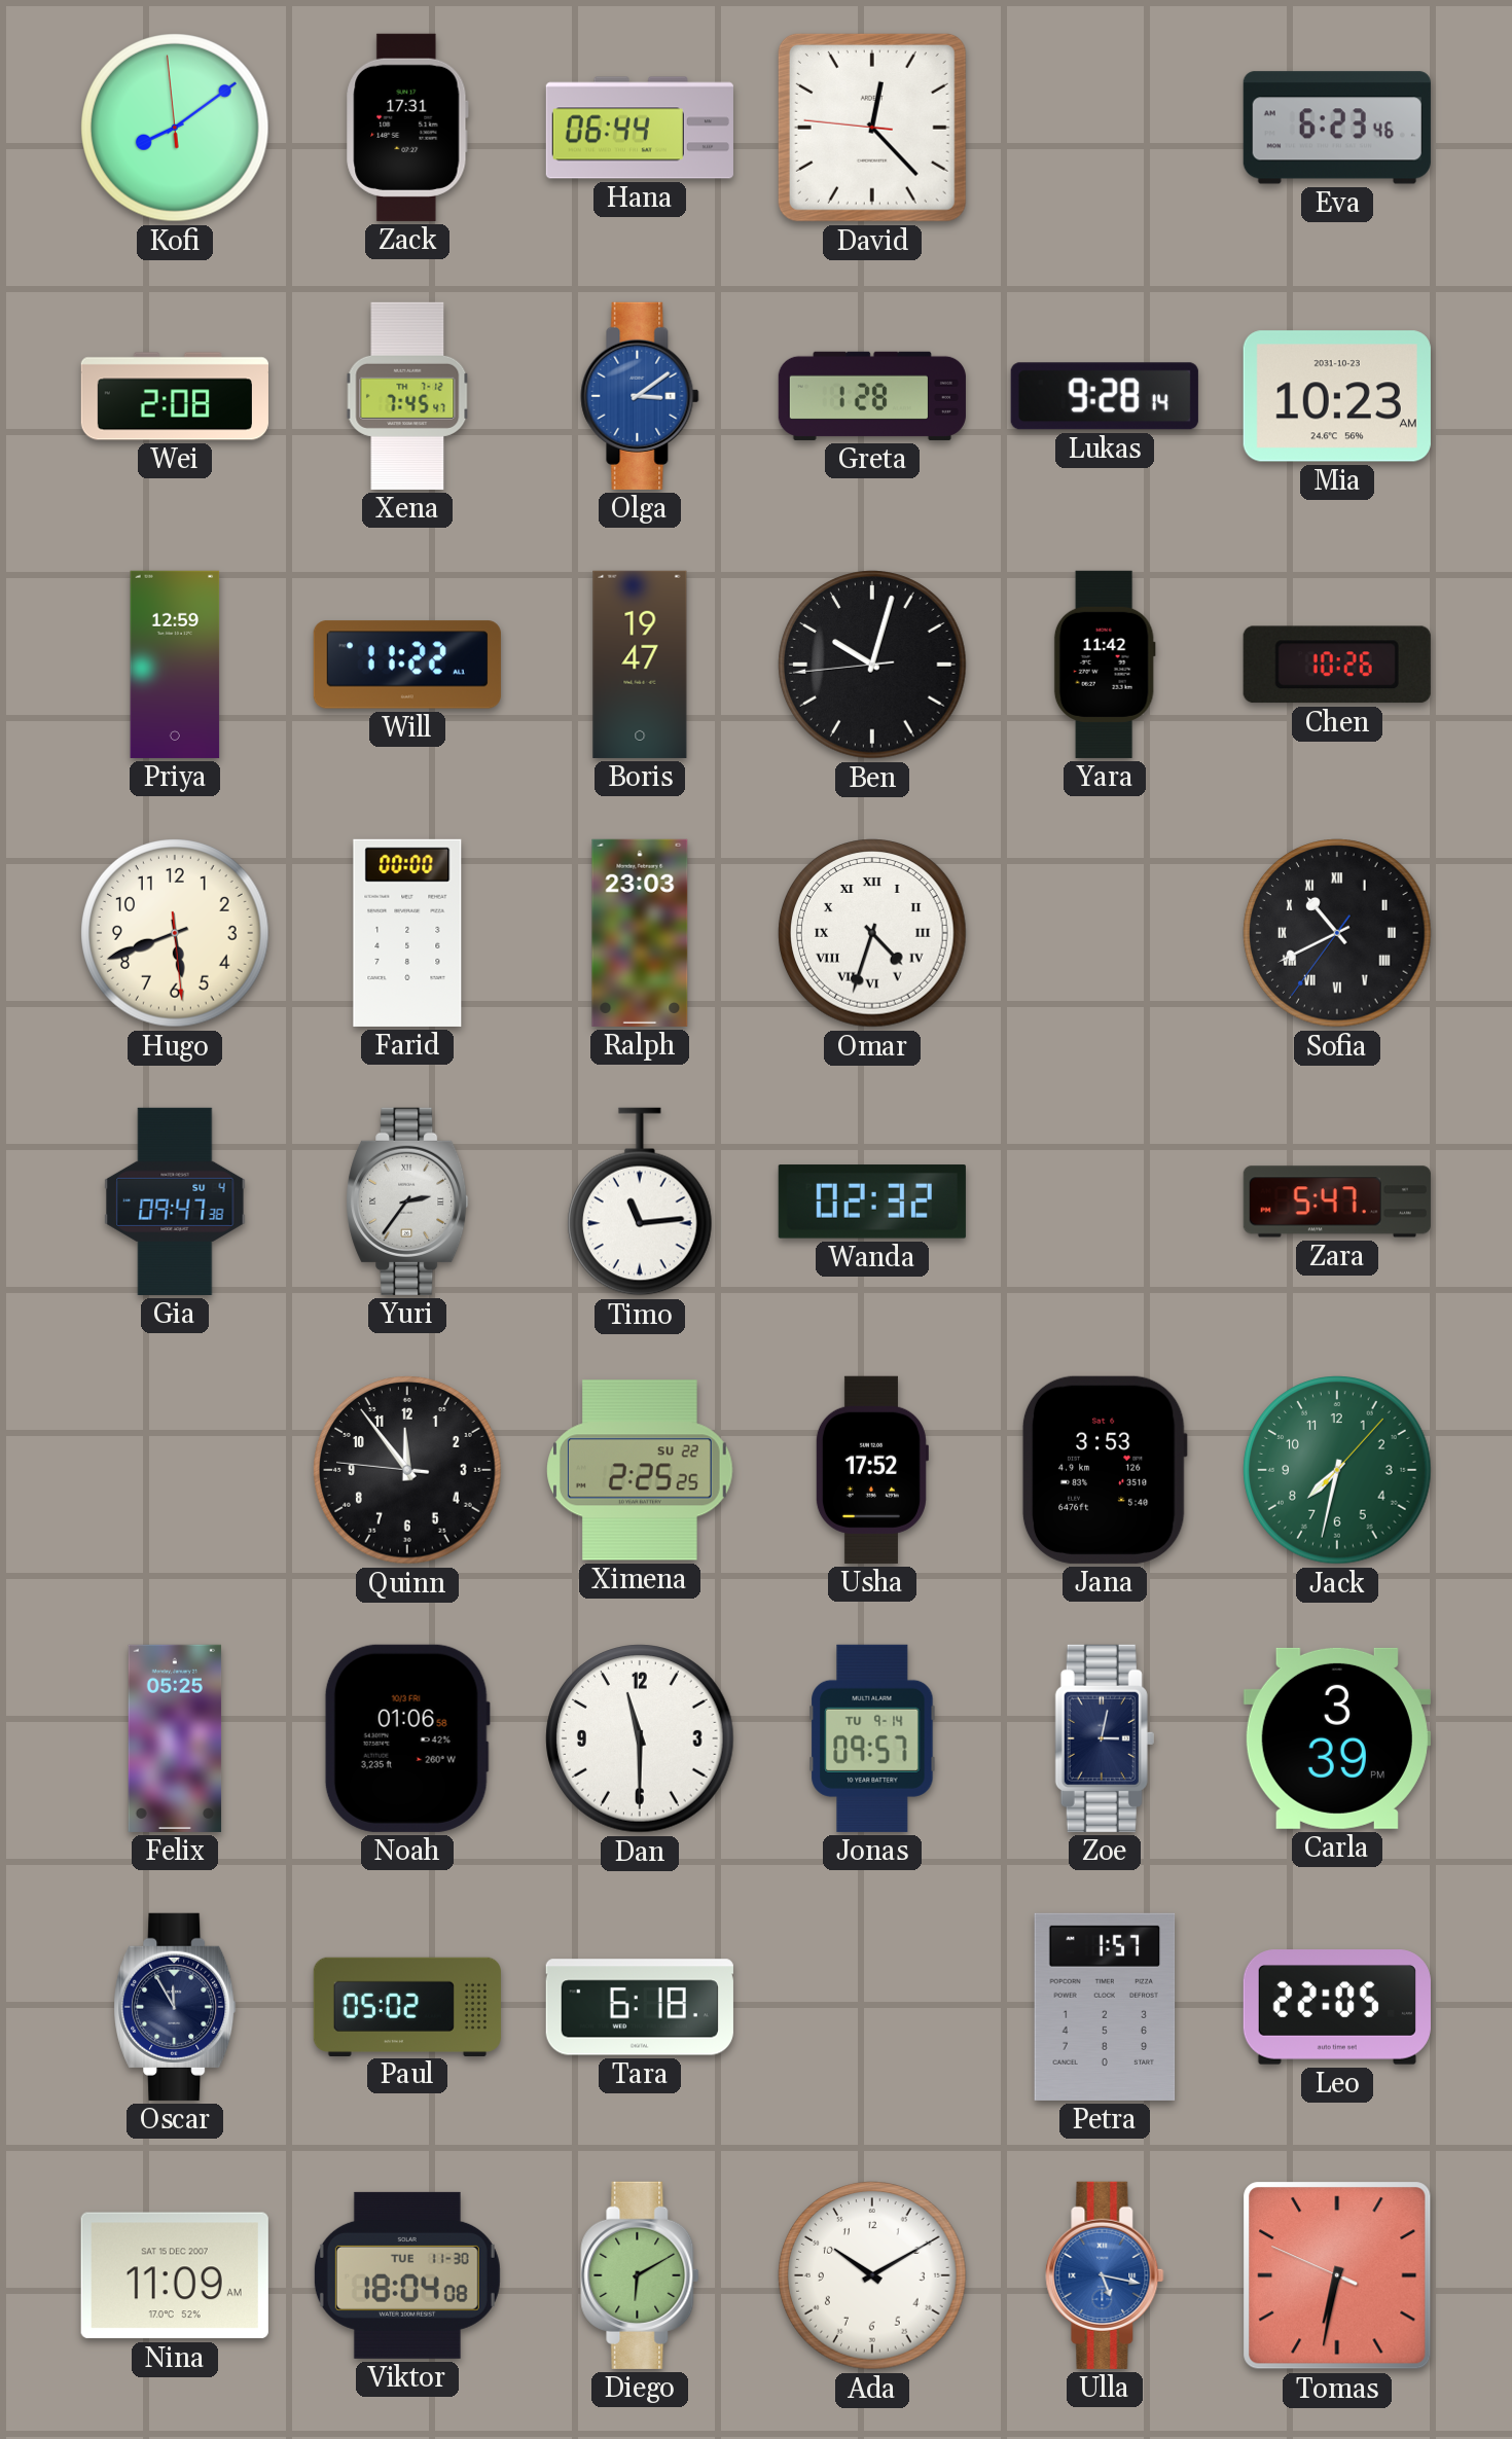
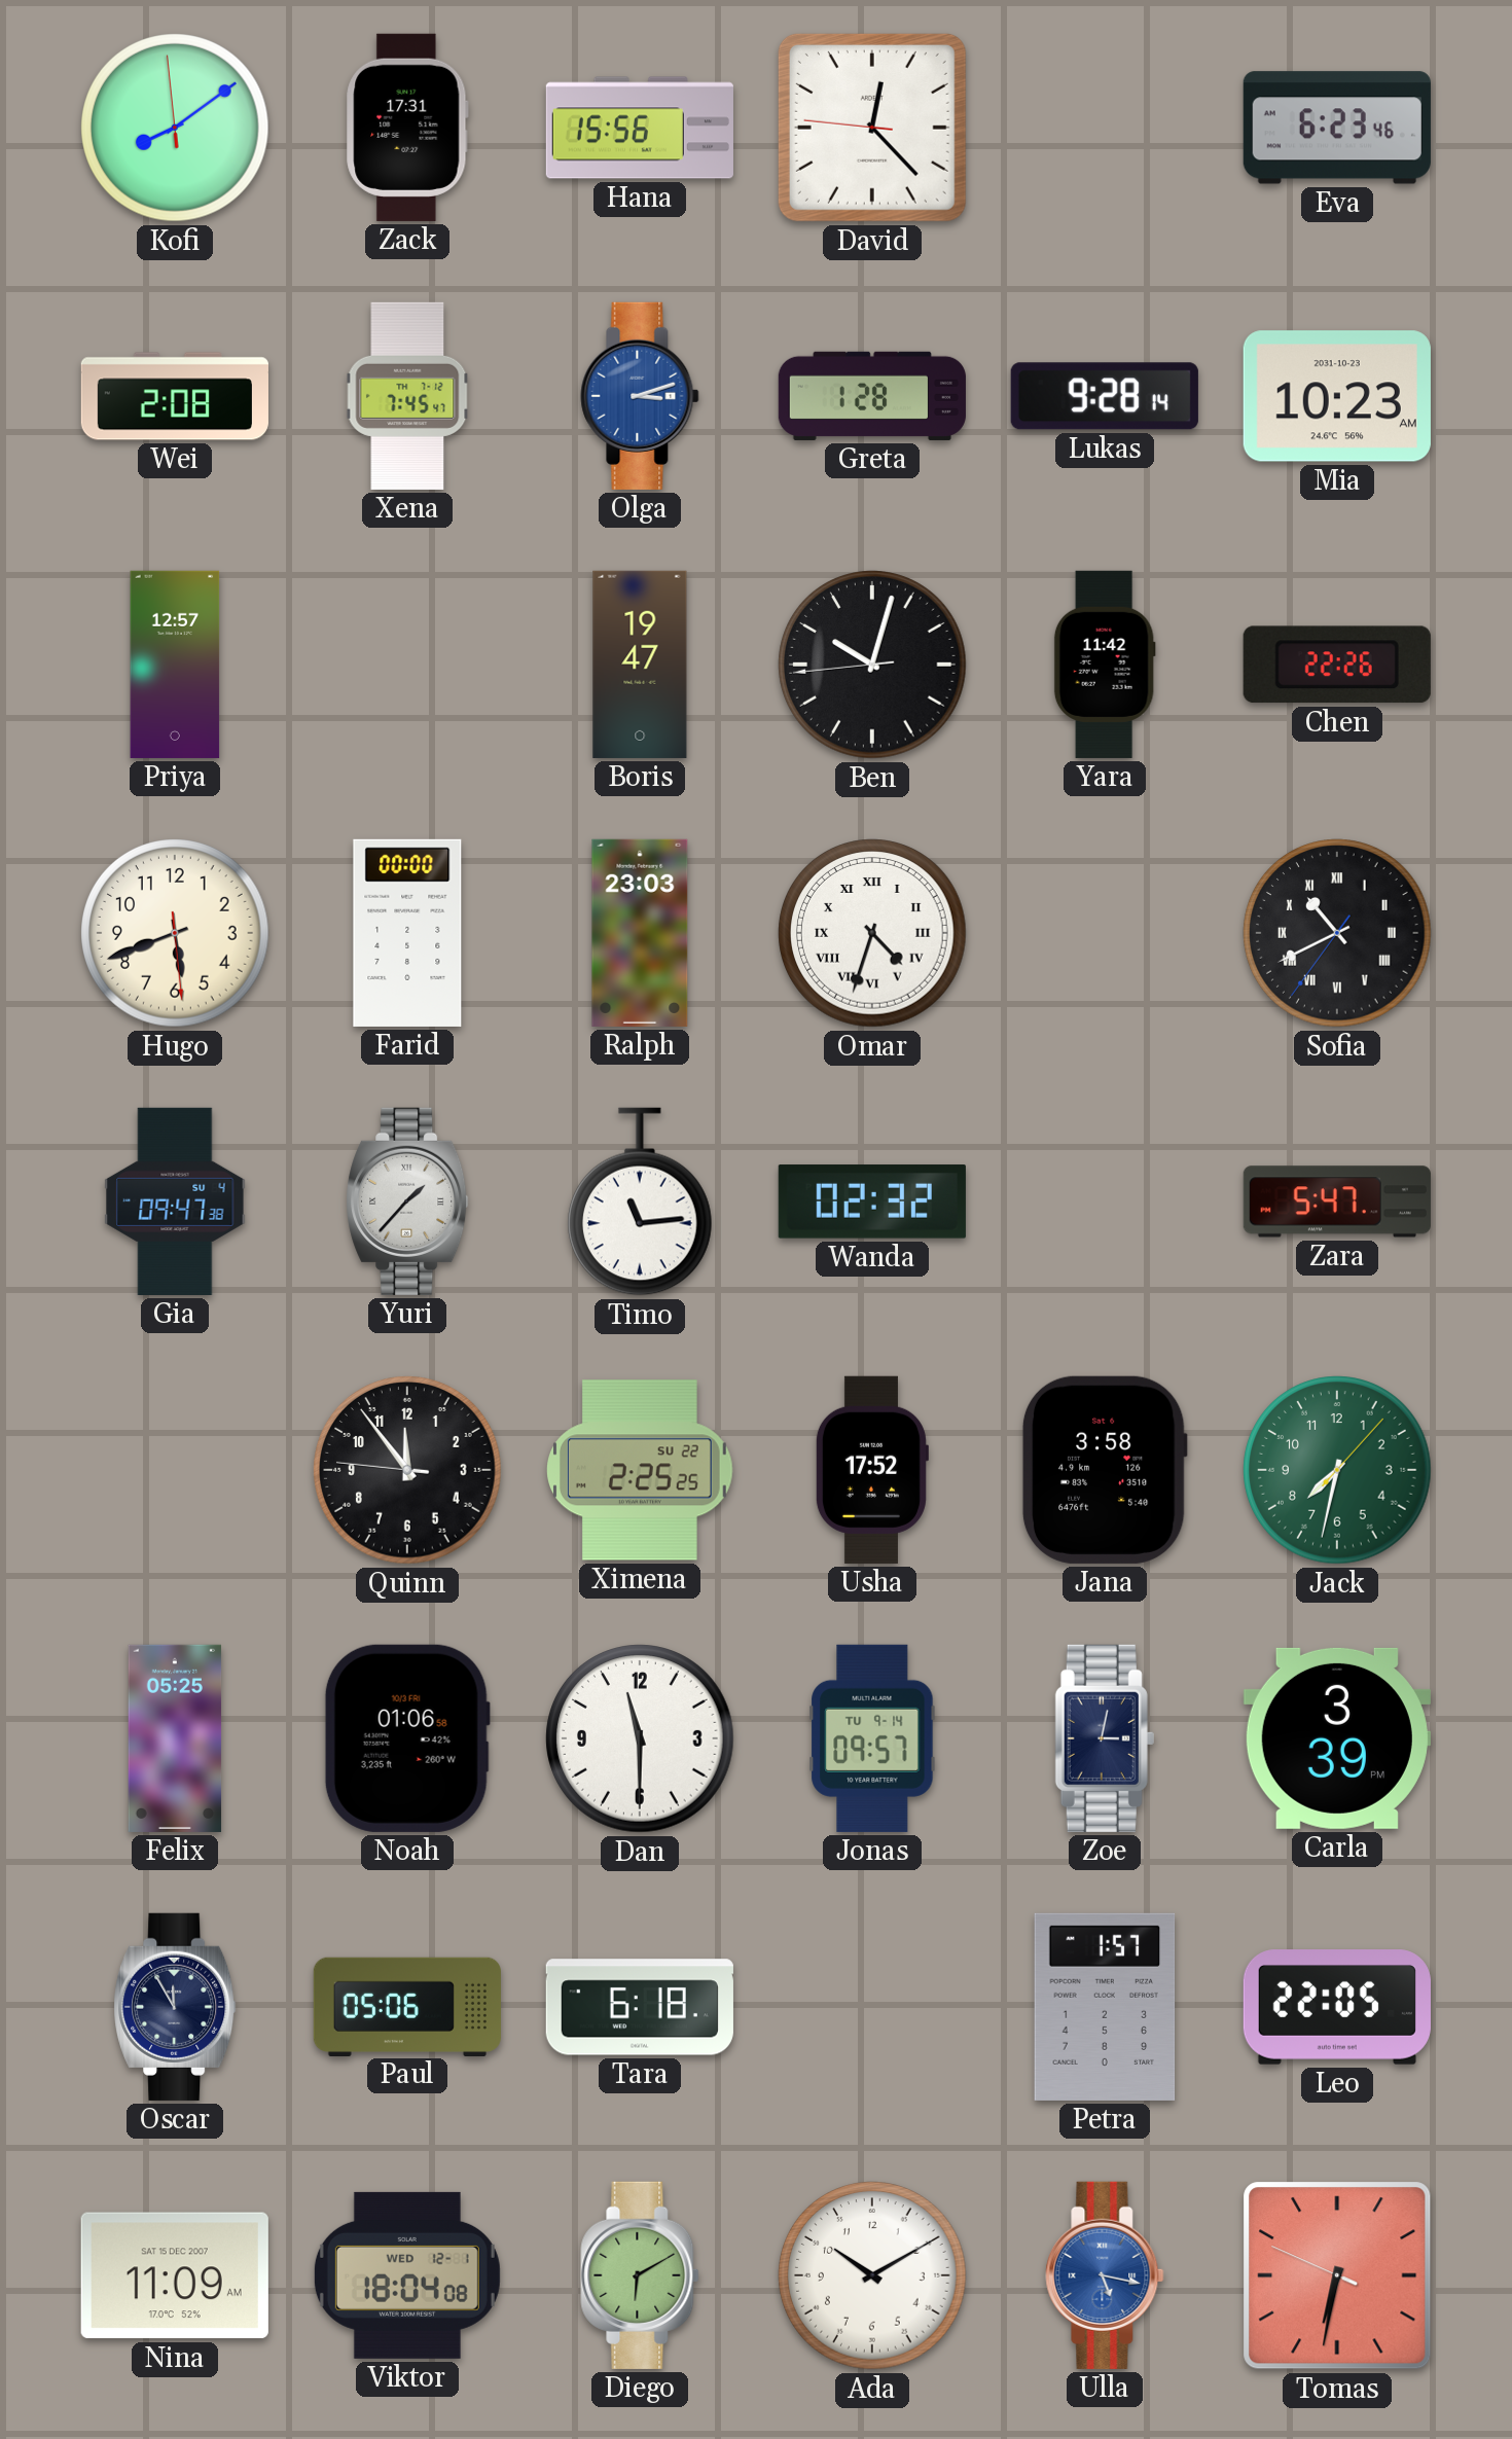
Hana: 06:44 -> 15:56
Olga: 3:09 -> 3:12
Priya: 12:59 -> 12:57
Will: 11:22 -> none
Chen: 10:26 -> 22:26
Yuri: 2:36 -> 1:37
Jana: 3:53 -> 3:58
Paul: 05:02 -> 05:06
Viktor date: TUE 11-30 -> WED 12-1
